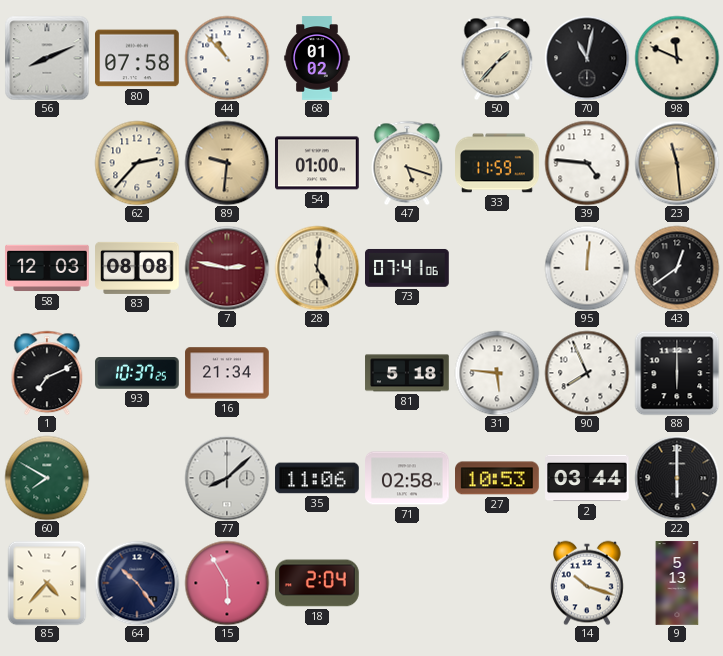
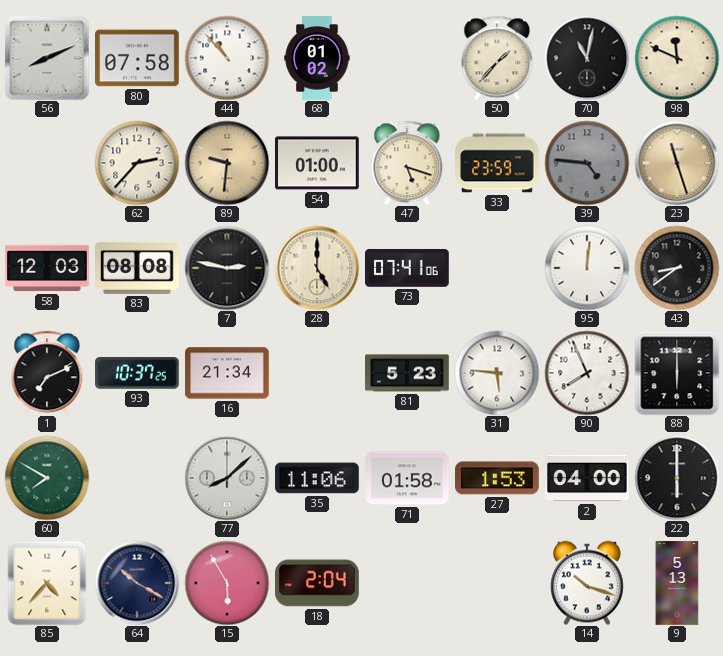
33: 11:59 -> 23:59
39 dial: white -> grey
23: 11:29 -> 11:27
7 dial: burgundy -> black
28: 5:01 -> 5:00
43: 12:39 -> 8:39
81: 5:18 -> 5:23
71: 02:58 -> 01:58
27: 10:53 -> 1:53
2: 03:44 -> 04:00
64: 10:24 -> 10:20
